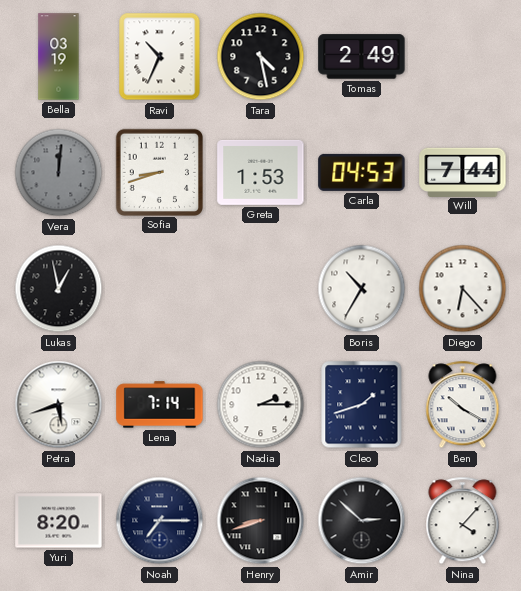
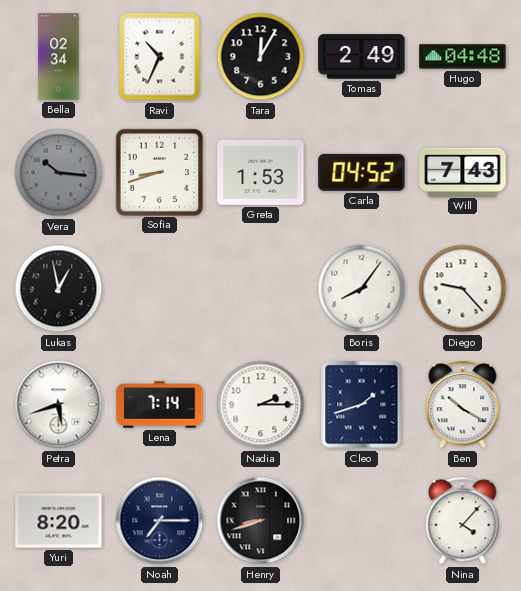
Bella: 03:19 -> 02:34
Tara: 4:28 -> 12:05
Hugo: none -> 04:48
Vera: 12:01 -> 10:16
Carla: 04:53 -> 04:52
Will: 7:44 -> 7:43
Boris: 10:35 -> 8:06
Diego: 6:23 -> 9:23
Amir: 2:52 -> none
